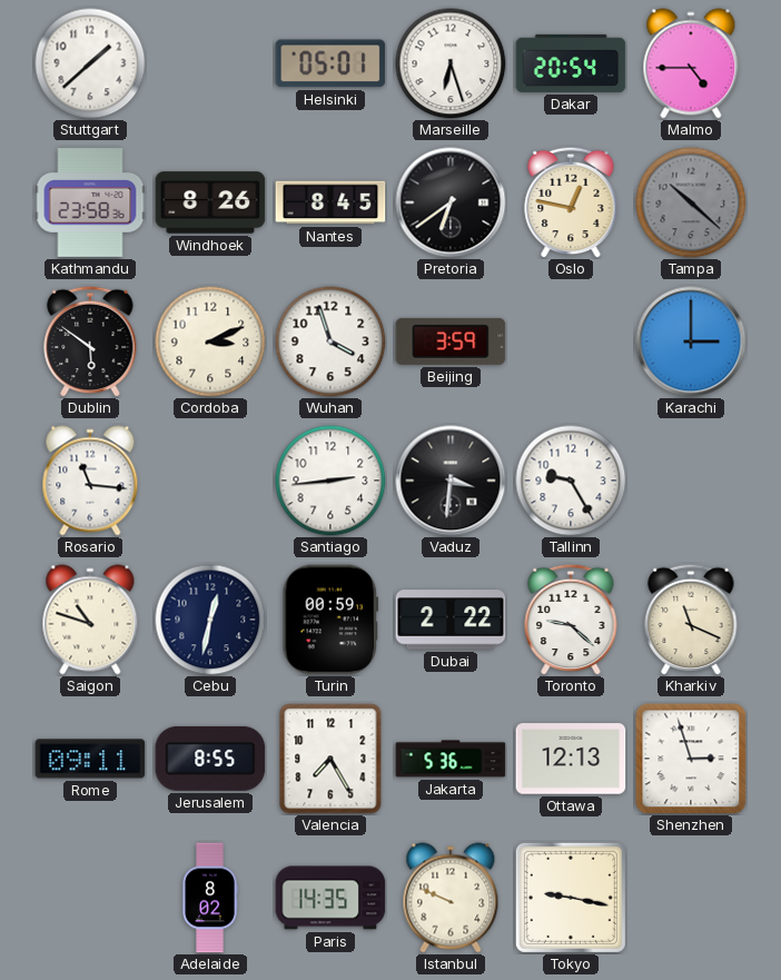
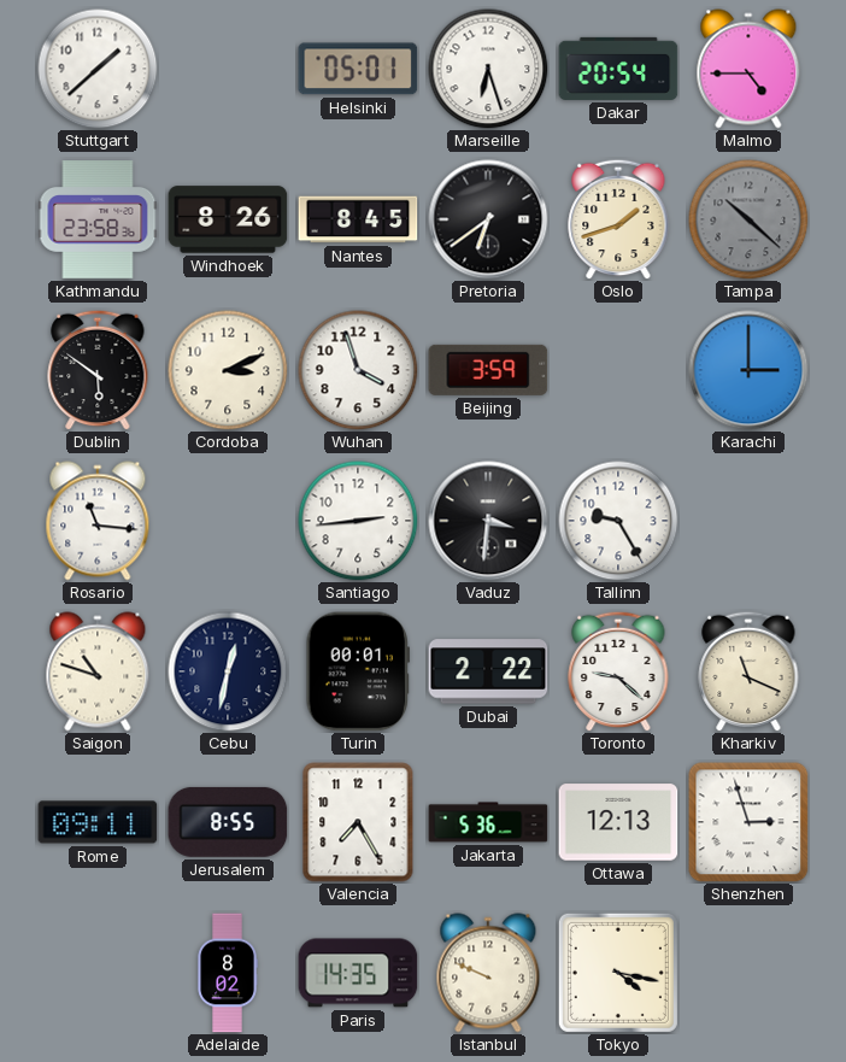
Oslo: 12:47 -> 1:42
Turin: 00:59 -> 00:01
Tokyo: 9:17 -> 4:17
